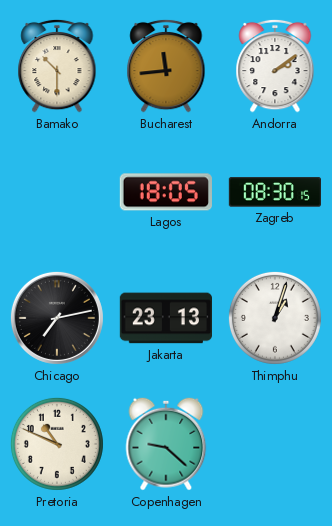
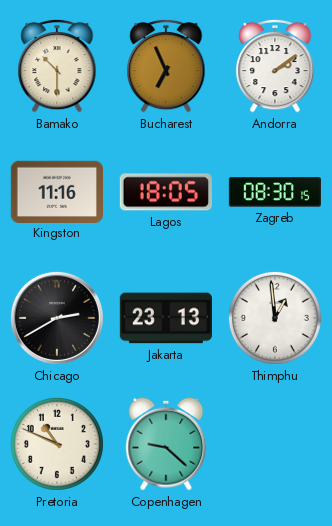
Bucharest: 11:44 -> 6:56
Kingston: none -> 11:16
Chicago: 7:13 -> 2:40
Thimphu: 1:03 -> 12:59
